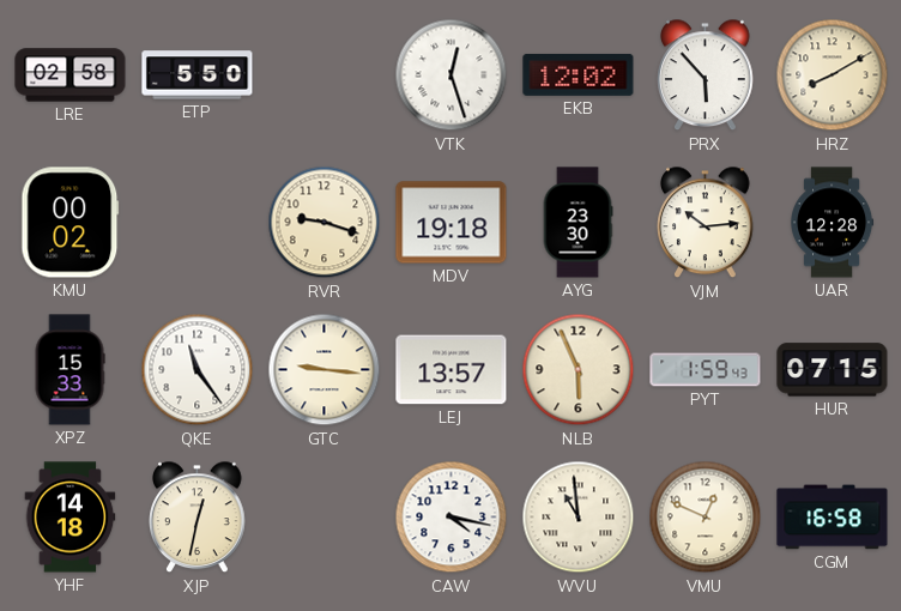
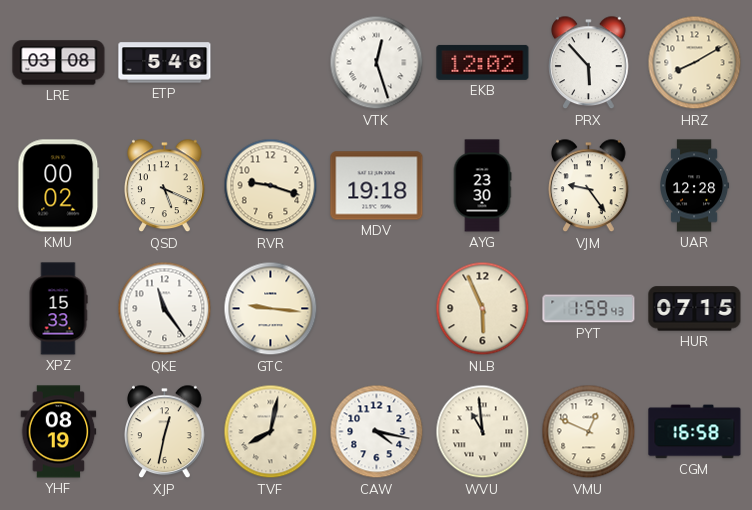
LRE: 02:58 -> 03:08
ETP: 5:50 -> 5:46
QSD: none -> 5:19
VJM: 10:14 -> 9:24
LEJ: 13:57 -> none
YHF: 14:18 -> 08:19
TVF: none -> 8:02
